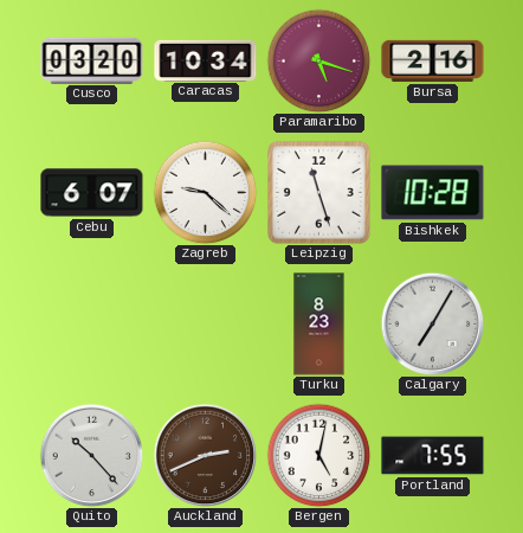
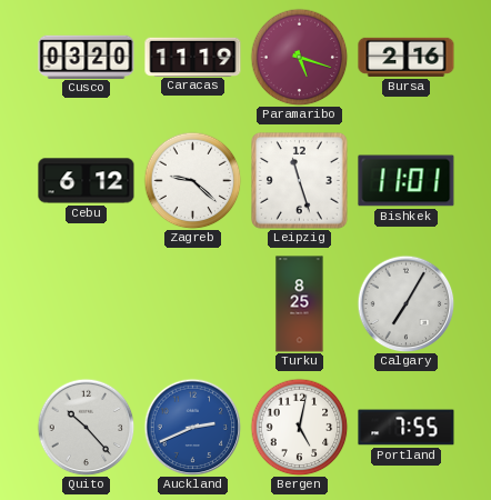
Caracas: 10:34 -> 11:19
Cebu: 6:07 -> 6:12
Bishkek: 10:28 -> 11:01
Turku: 8:23 -> 8:25
Auckland dial: brown -> blue
